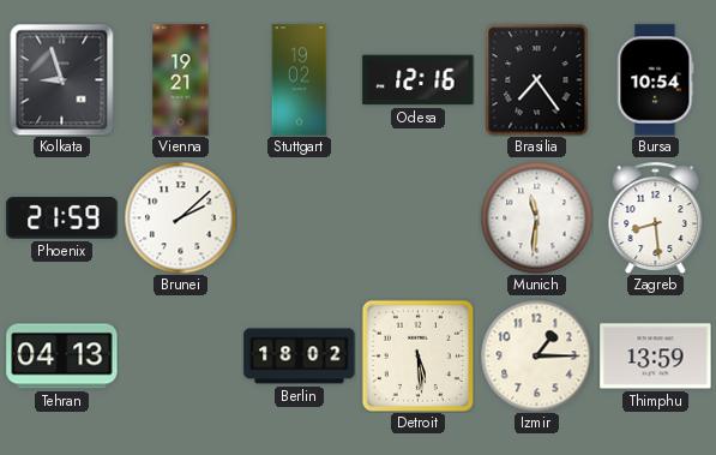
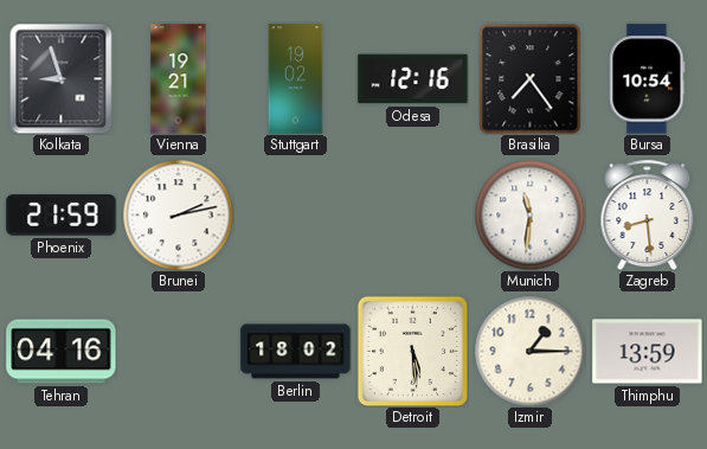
Brunei: 2:08 -> 2:13
Tehran: 04:13 -> 04:16
